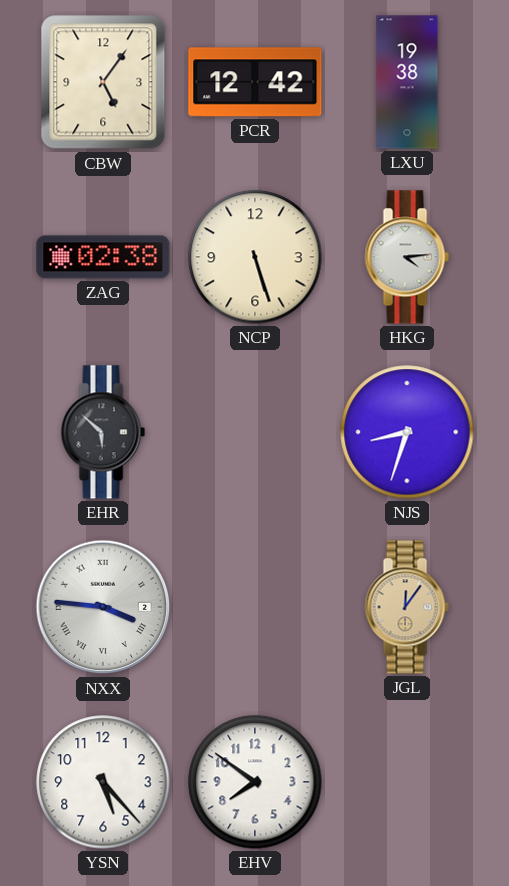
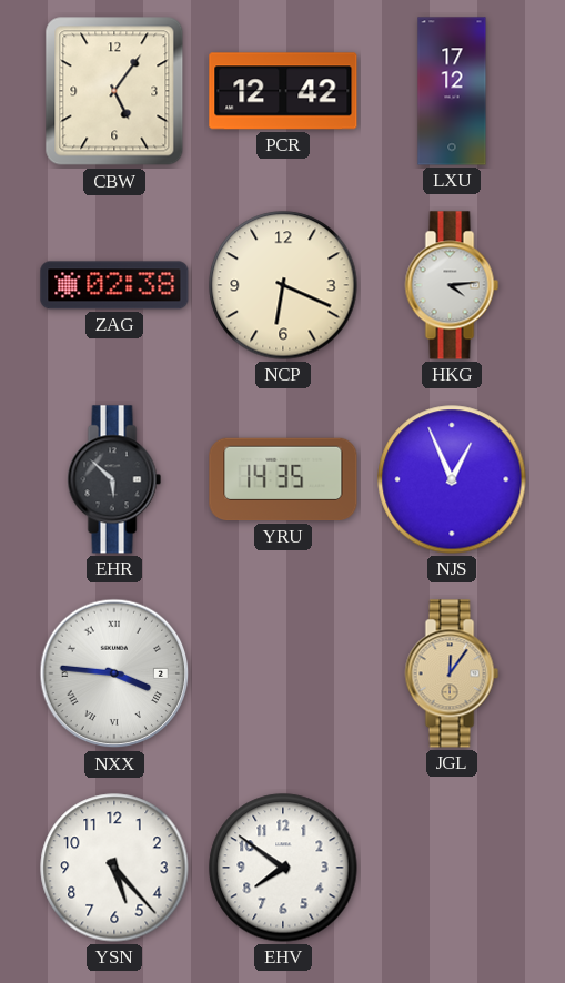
LXU: 19:38 -> 17:12
NCP: 5:27 -> 6:19
YRU: none -> 14:35
NJS: 8:33 -> 12:56
